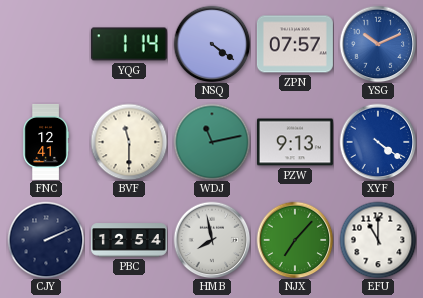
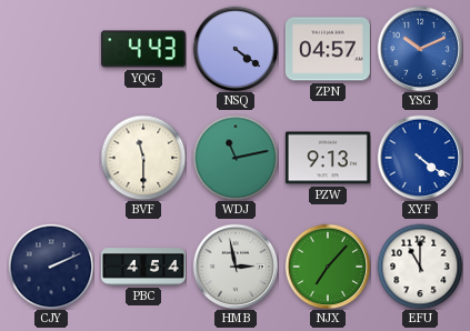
YQG: 1:14 -> 4:43
ZPN: 07:57 -> 04:57
FNC: 12:41 -> none
PBC: 12:54 -> 4:54
HMB: 7:58 -> 2:58
